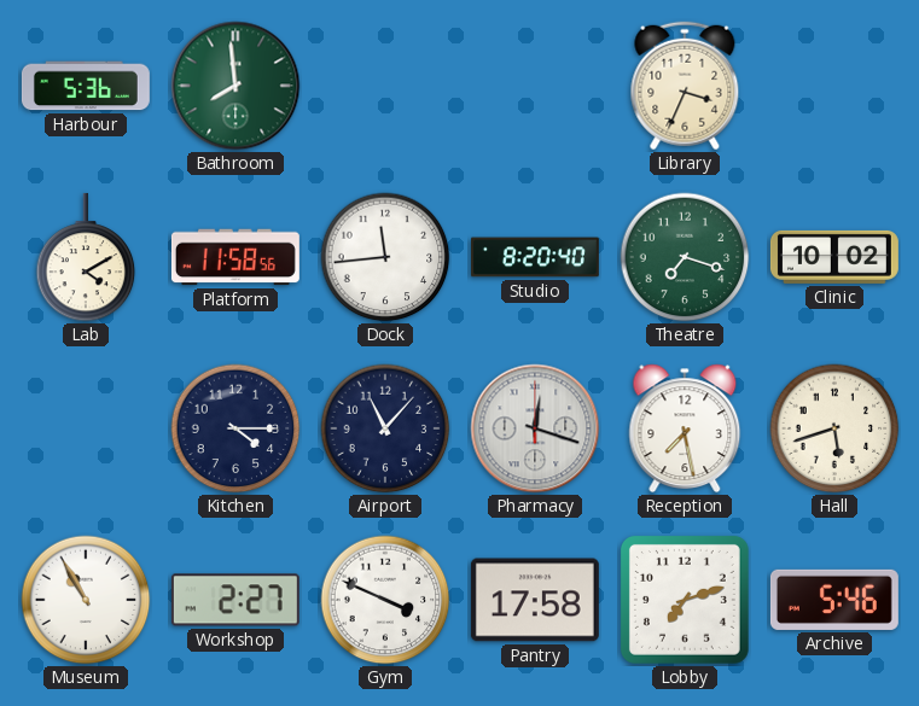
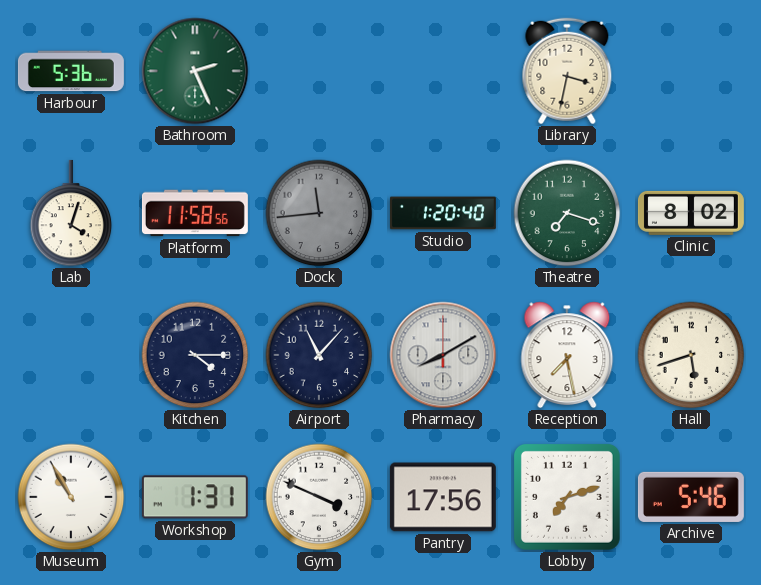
Bathroom: 7:59 -> 2:26
Library: 3:34 -> 3:32
Lab: 4:10 -> 4:03
Dock dial: white -> grey
Studio: 8:20 -> 1:20
Clinic: 10:02 -> 8:02
Pharmacy: 12:18 -> 8:10
Workshop: 2:27 -> 1:31
Pantry: 17:58 -> 17:56
